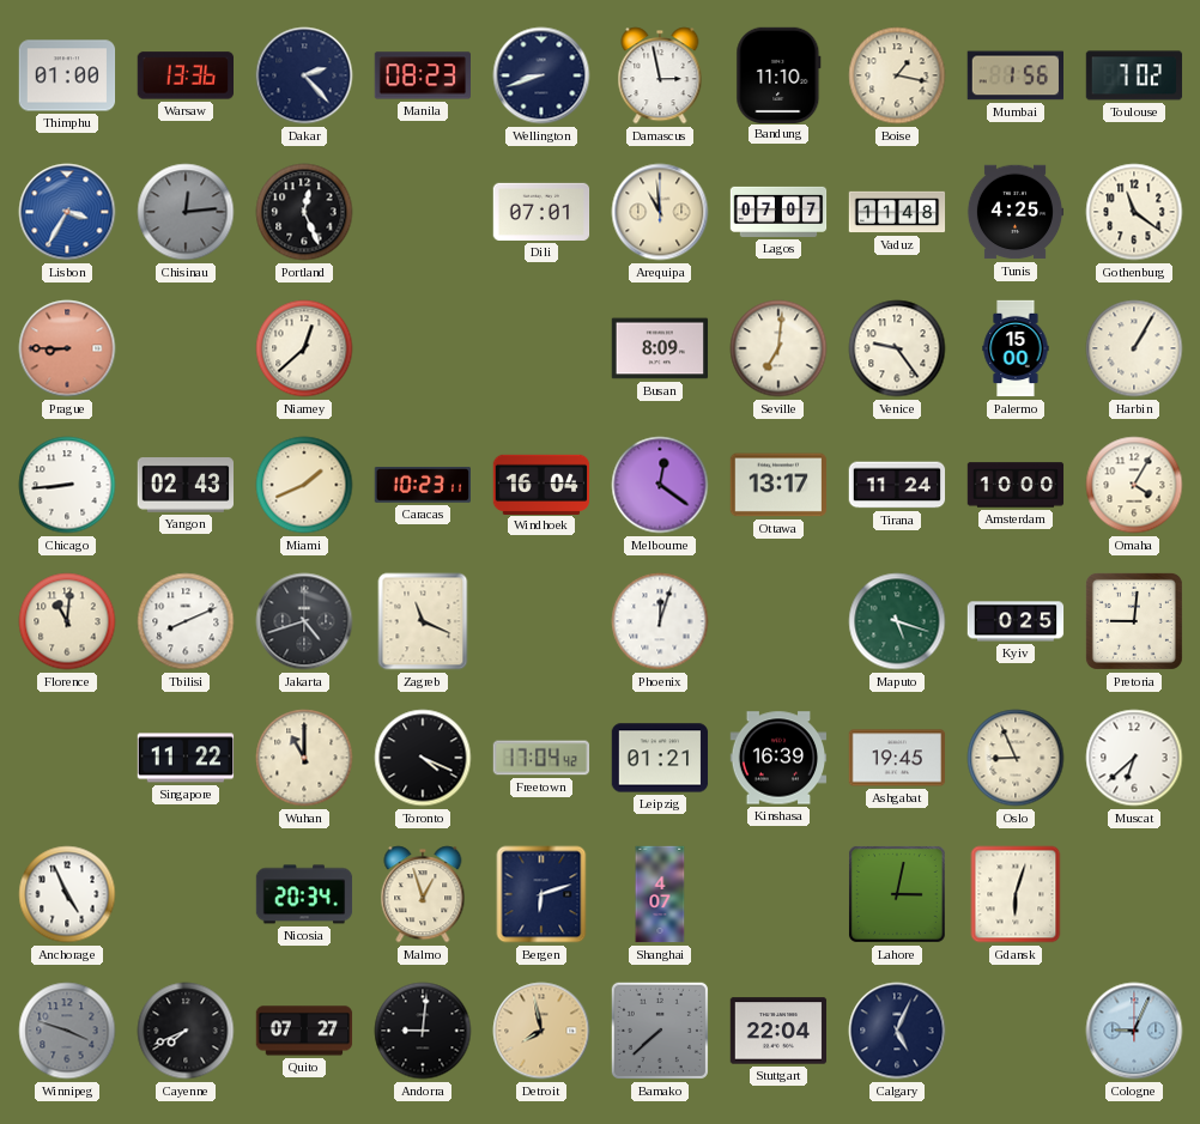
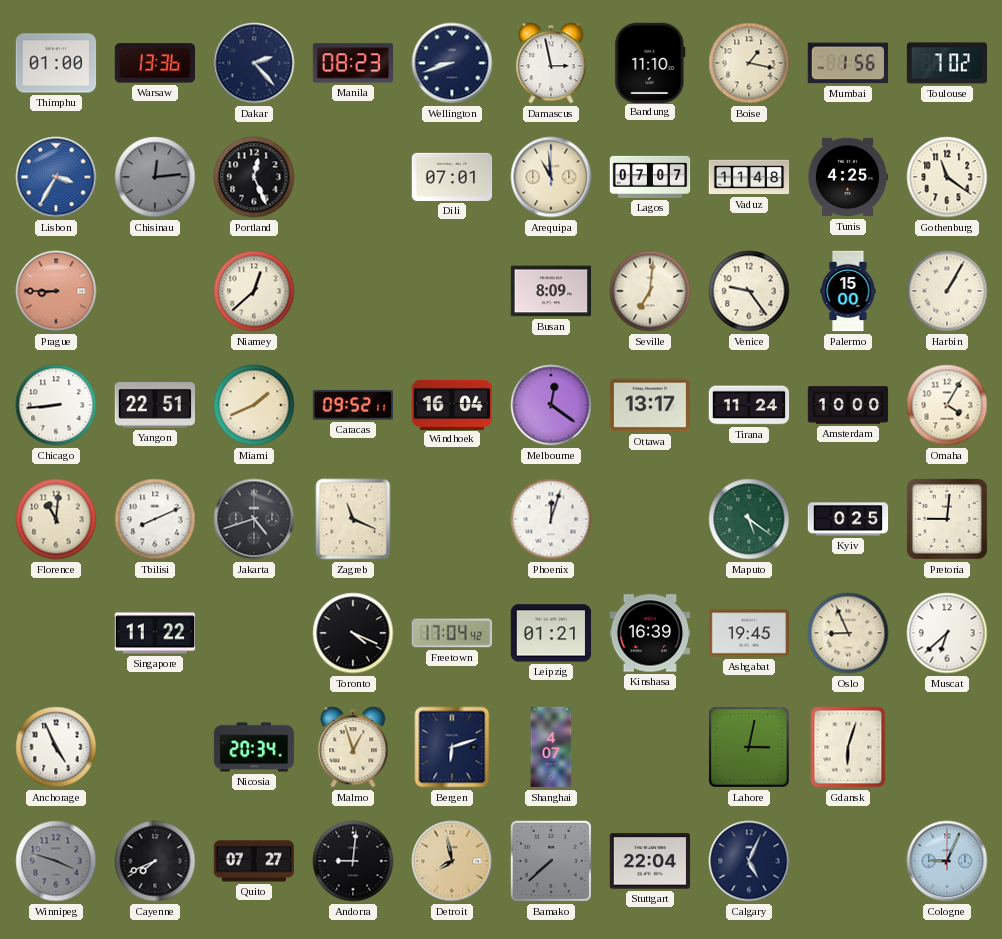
Yangon: 02:43 -> 22:51
Caracas: 10:23 -> 09:52
Maputo: 5:18 -> 5:21
Wuhan: 11:00 -> none
